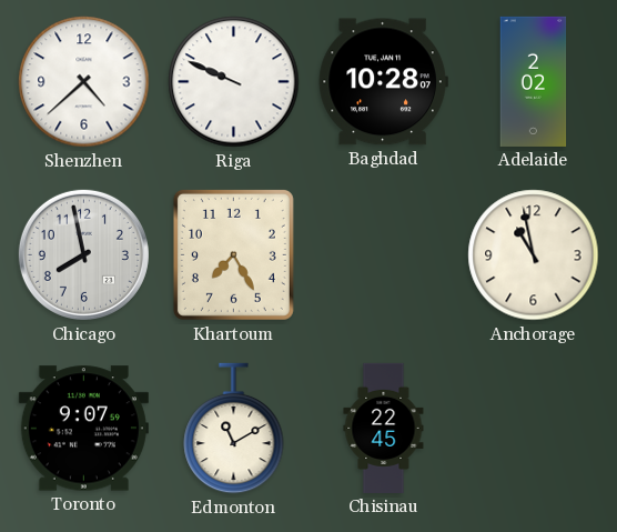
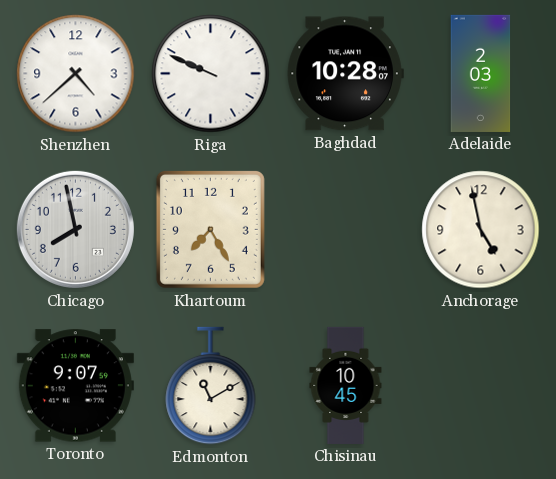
Adelaide: 2:02 -> 2:03
Anchorage: 10:58 -> 4:58
Chisinau: 22:45 -> 10:45
